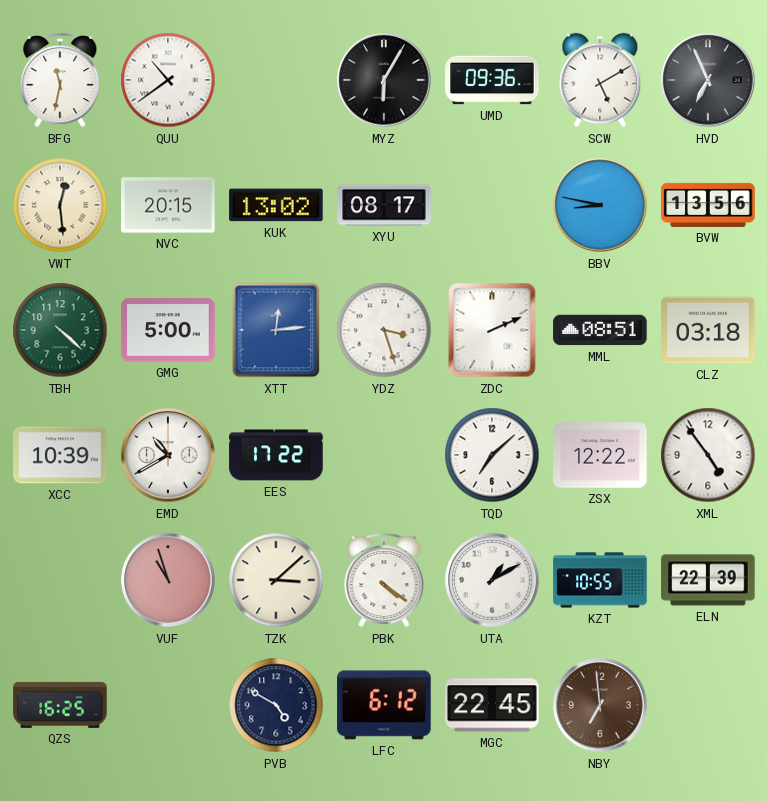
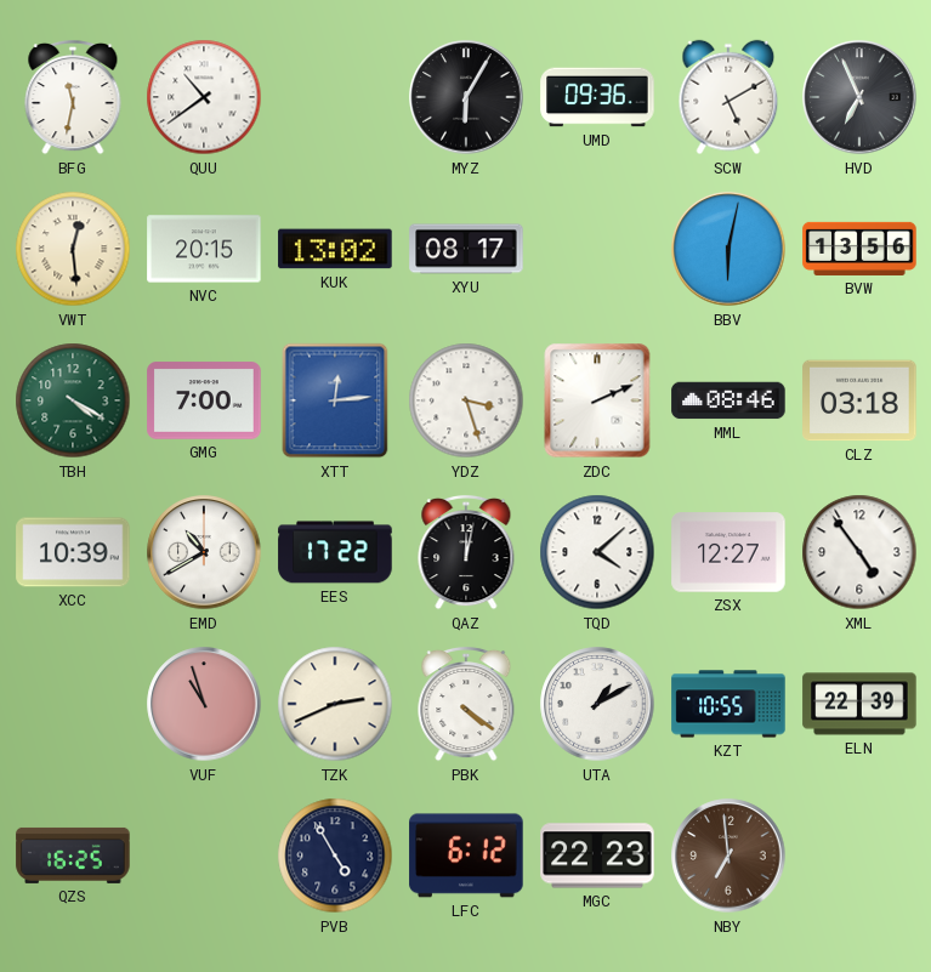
BBV: 8:47 -> 6:02
TBH: 4:22 -> 4:20
GMG: 5:00 -> 7:00
MML: 08:51 -> 08:46
QAZ: none -> 12:02
TQD: 7:08 -> 4:08
ZSX: 12:22 -> 12:27
TZK: 3:08 -> 2:41
PVB: 4:50 -> 4:55
MGC: 22:45 -> 22:23
